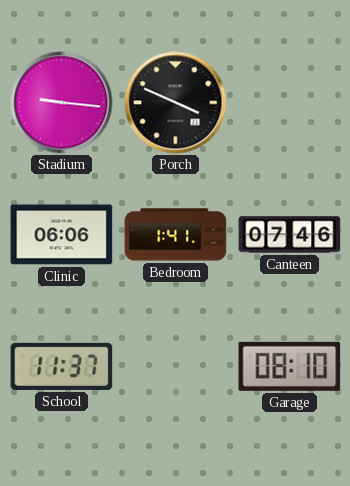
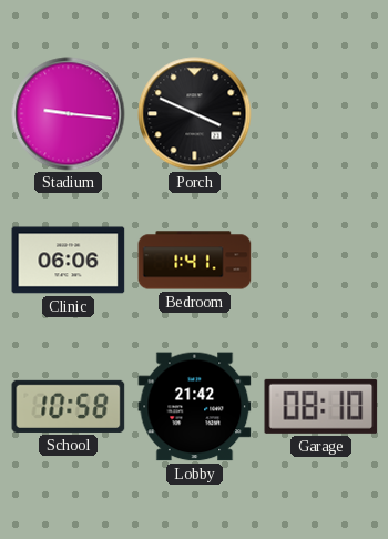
Canteen: 07:46 -> none
School: 11:37 -> 10:58
Lobby: none -> 21:42
